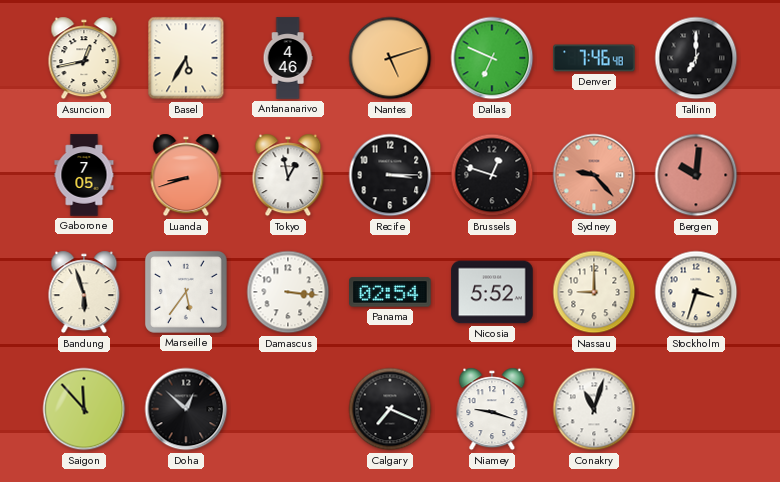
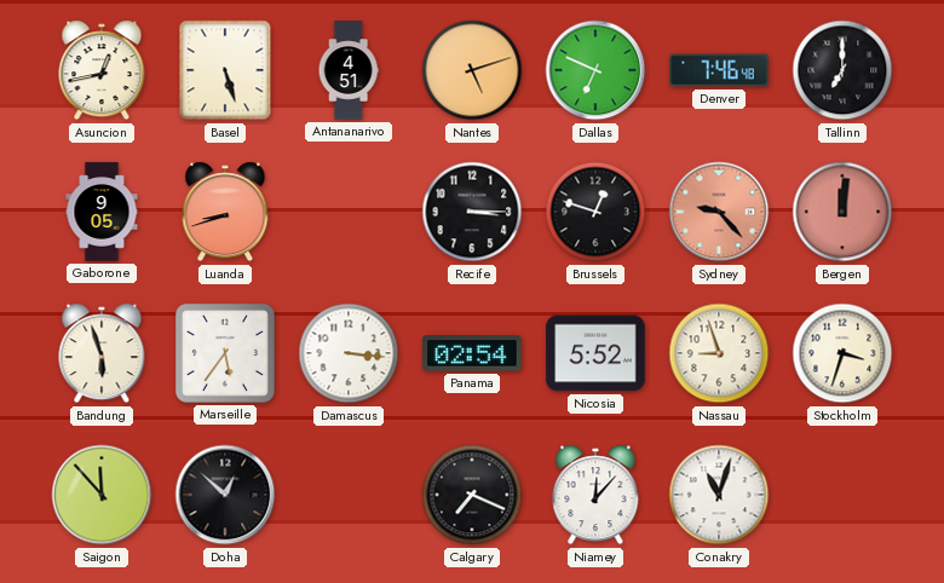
Basel: 5:35 -> 5:27
Antananarivo: 4:46 -> 4:51
Gaborone: 7:05 -> 9:05
Tokyo: 12:58 -> none
Bergen: 10:01 -> 12:01
Nassau: 9:00 -> 8:57
Niamey: 9:18 -> 12:07
